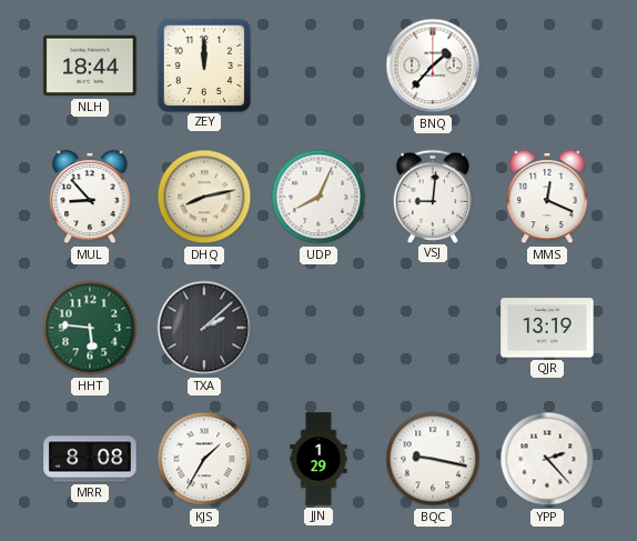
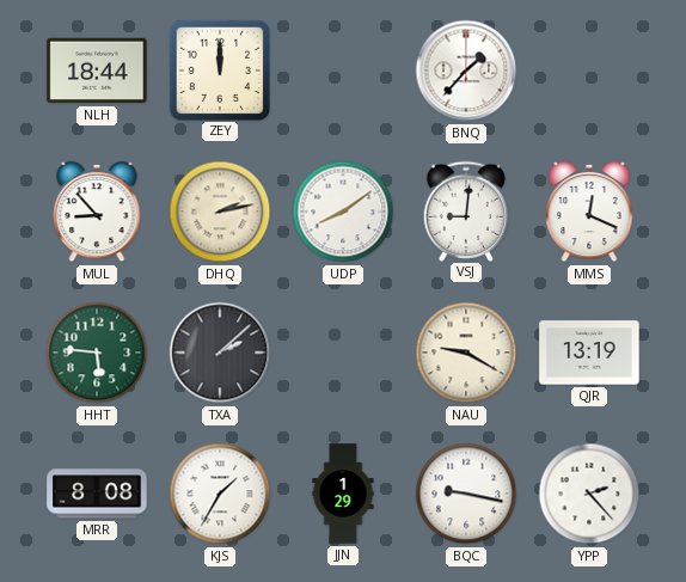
DHQ: 8:13 -> 2:13
UDP: 8:04 -> 8:09
NAU: none -> 9:20
